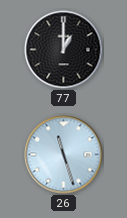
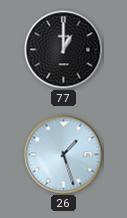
26: 11:27 -> 1:27
